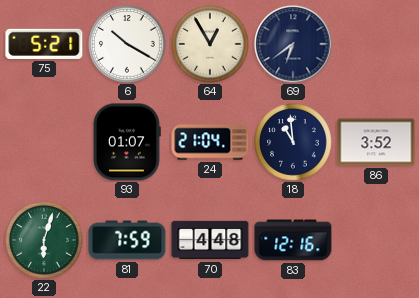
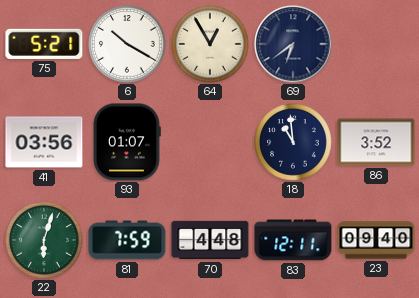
41: none -> 03:56
24: 21:04 -> none
83: 12:16 -> 12:11
23: none -> 09:40
